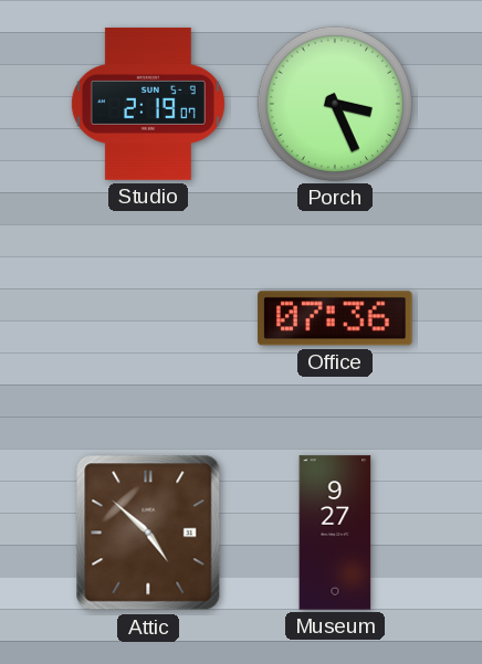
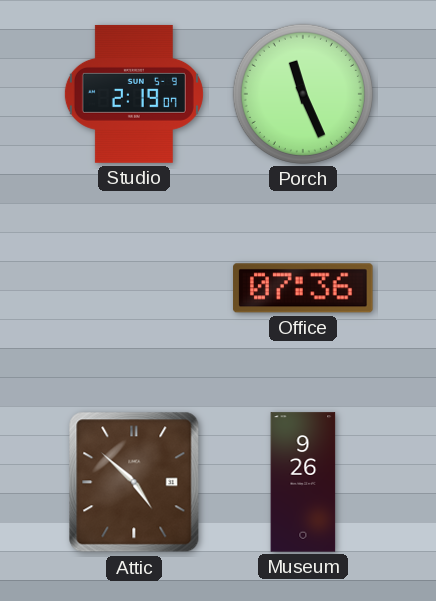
Porch: 3:26 -> 11:26
Museum: 9:27 -> 9:26
